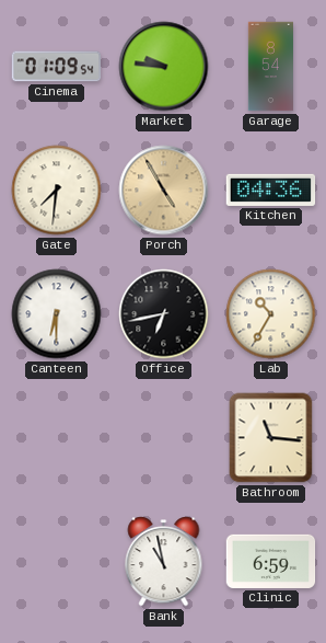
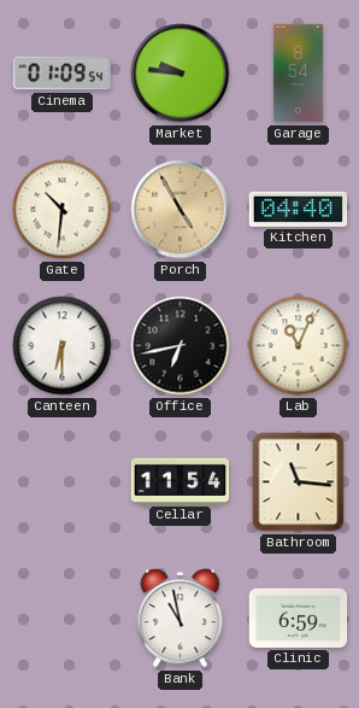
Gate: 7:31 -> 10:31
Kitchen: 04:36 -> 04:40
Lab: 10:35 -> 11:04
Cellar: none -> 11:54
